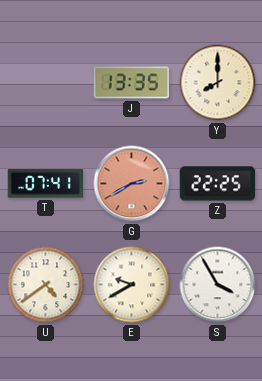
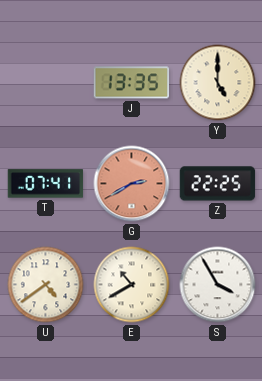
Y: 8:00 -> 5:00
E: 9:40 -> 10:40
